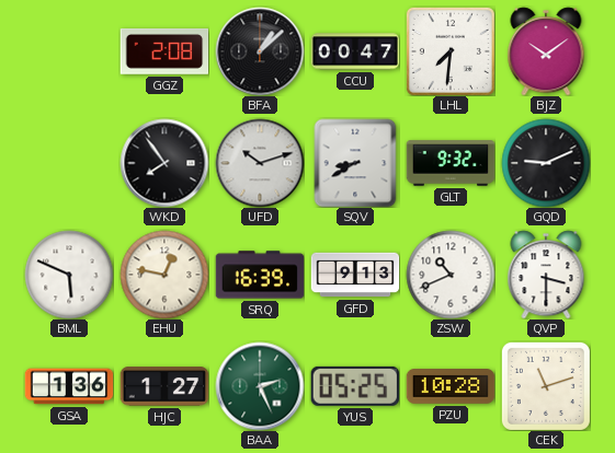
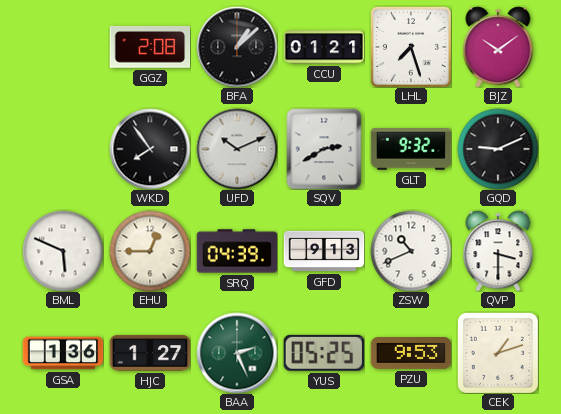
CCU: 00:47 -> 01:21
LHL: 7:31 -> 7:27
UFD: 10:12 -> 10:11
SQV: 8:40 -> 2:40
EHU: 12:47 -> 12:45
SRQ: 16:39 -> 04:39
PZU: 10:28 -> 9:53
CEK: 11:12 -> 1:12
